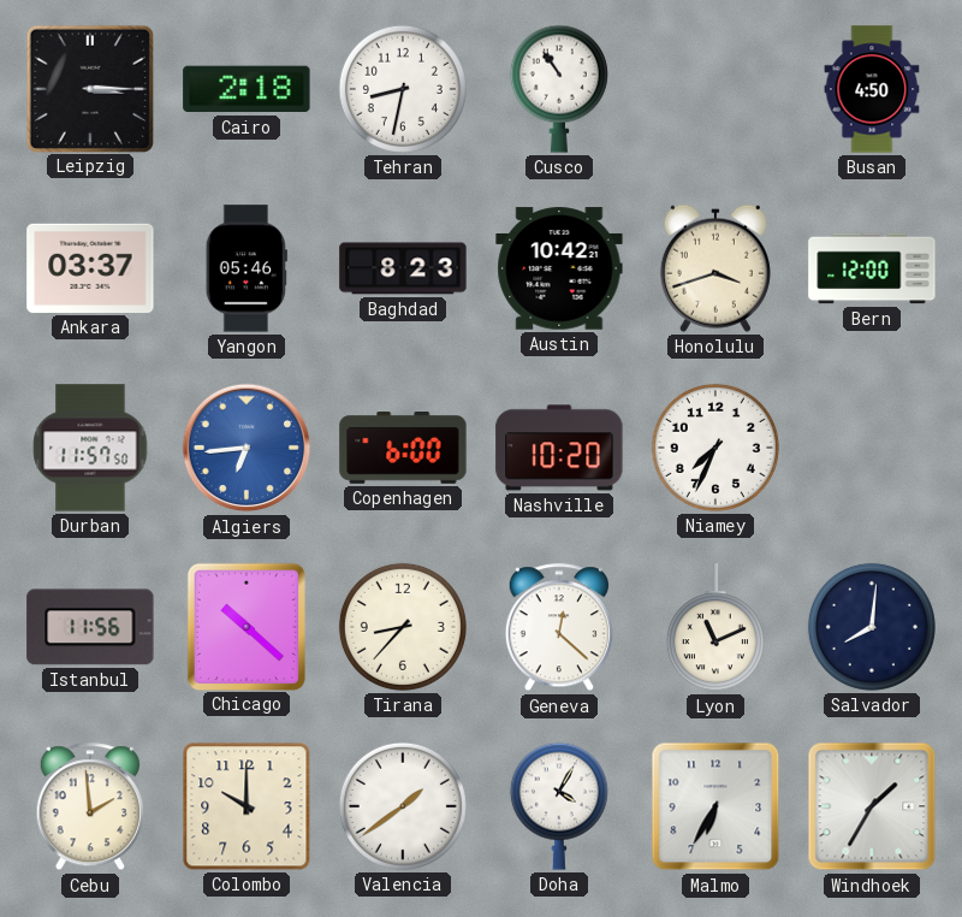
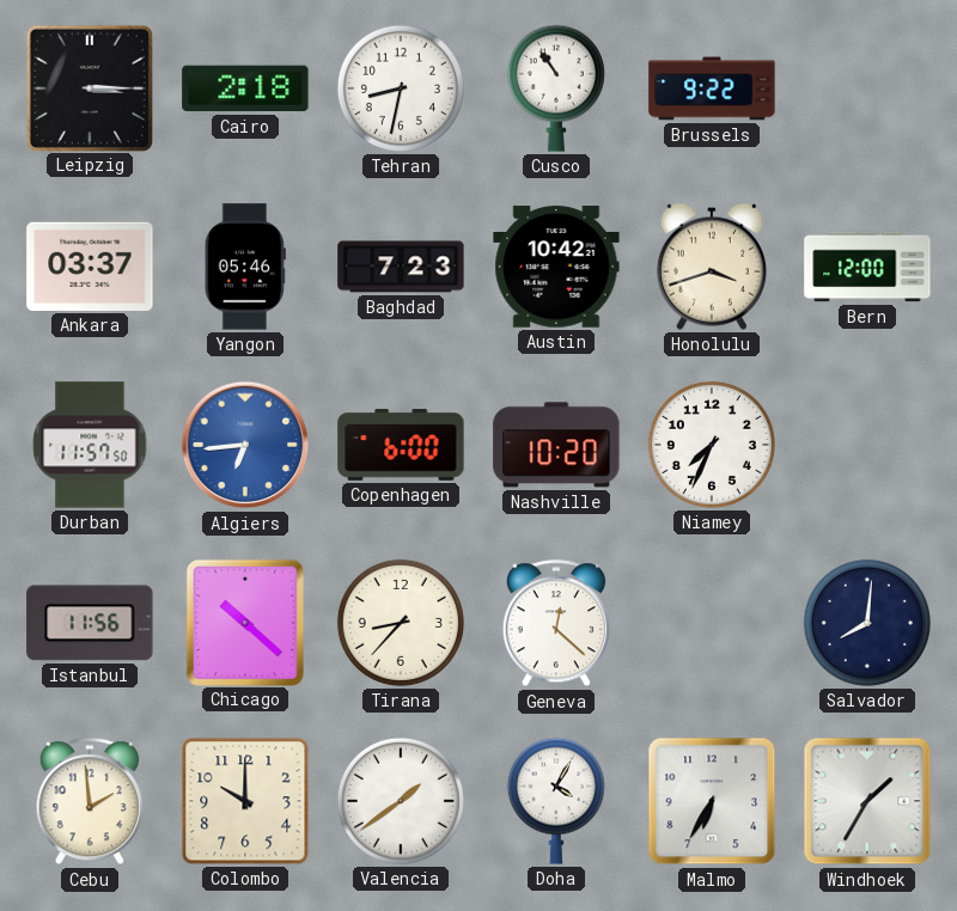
Brussels: none -> 9:22
Busan: 4:50 -> none
Baghdad: 8:23 -> 7:23
Lyon: 11:11 -> none
